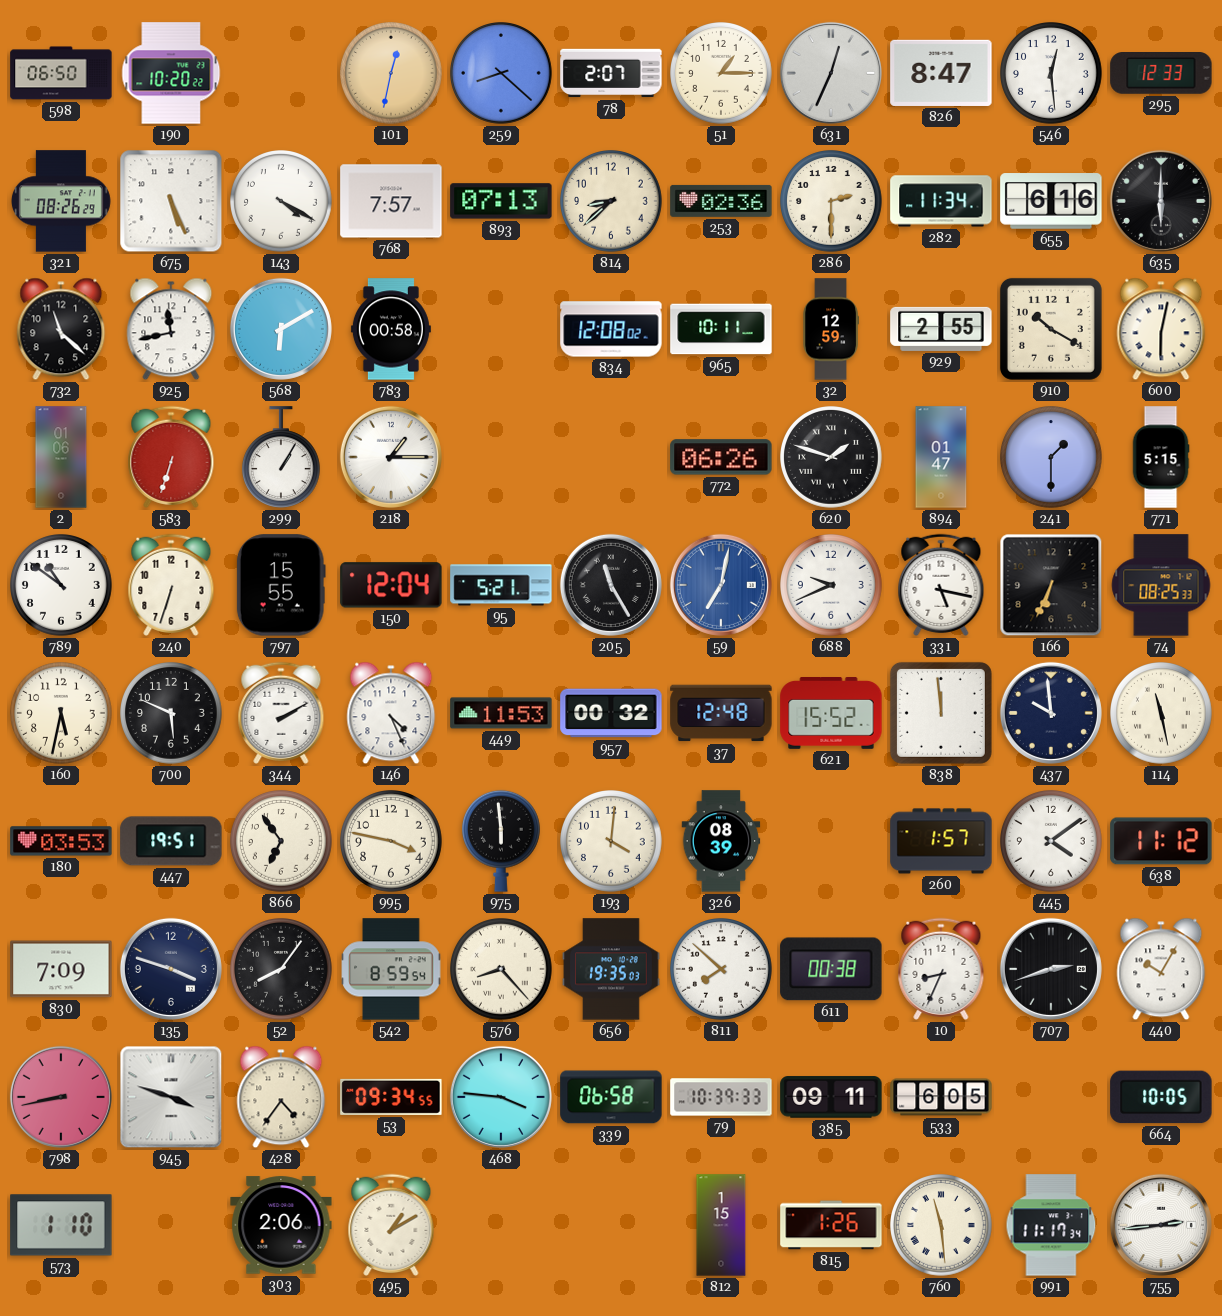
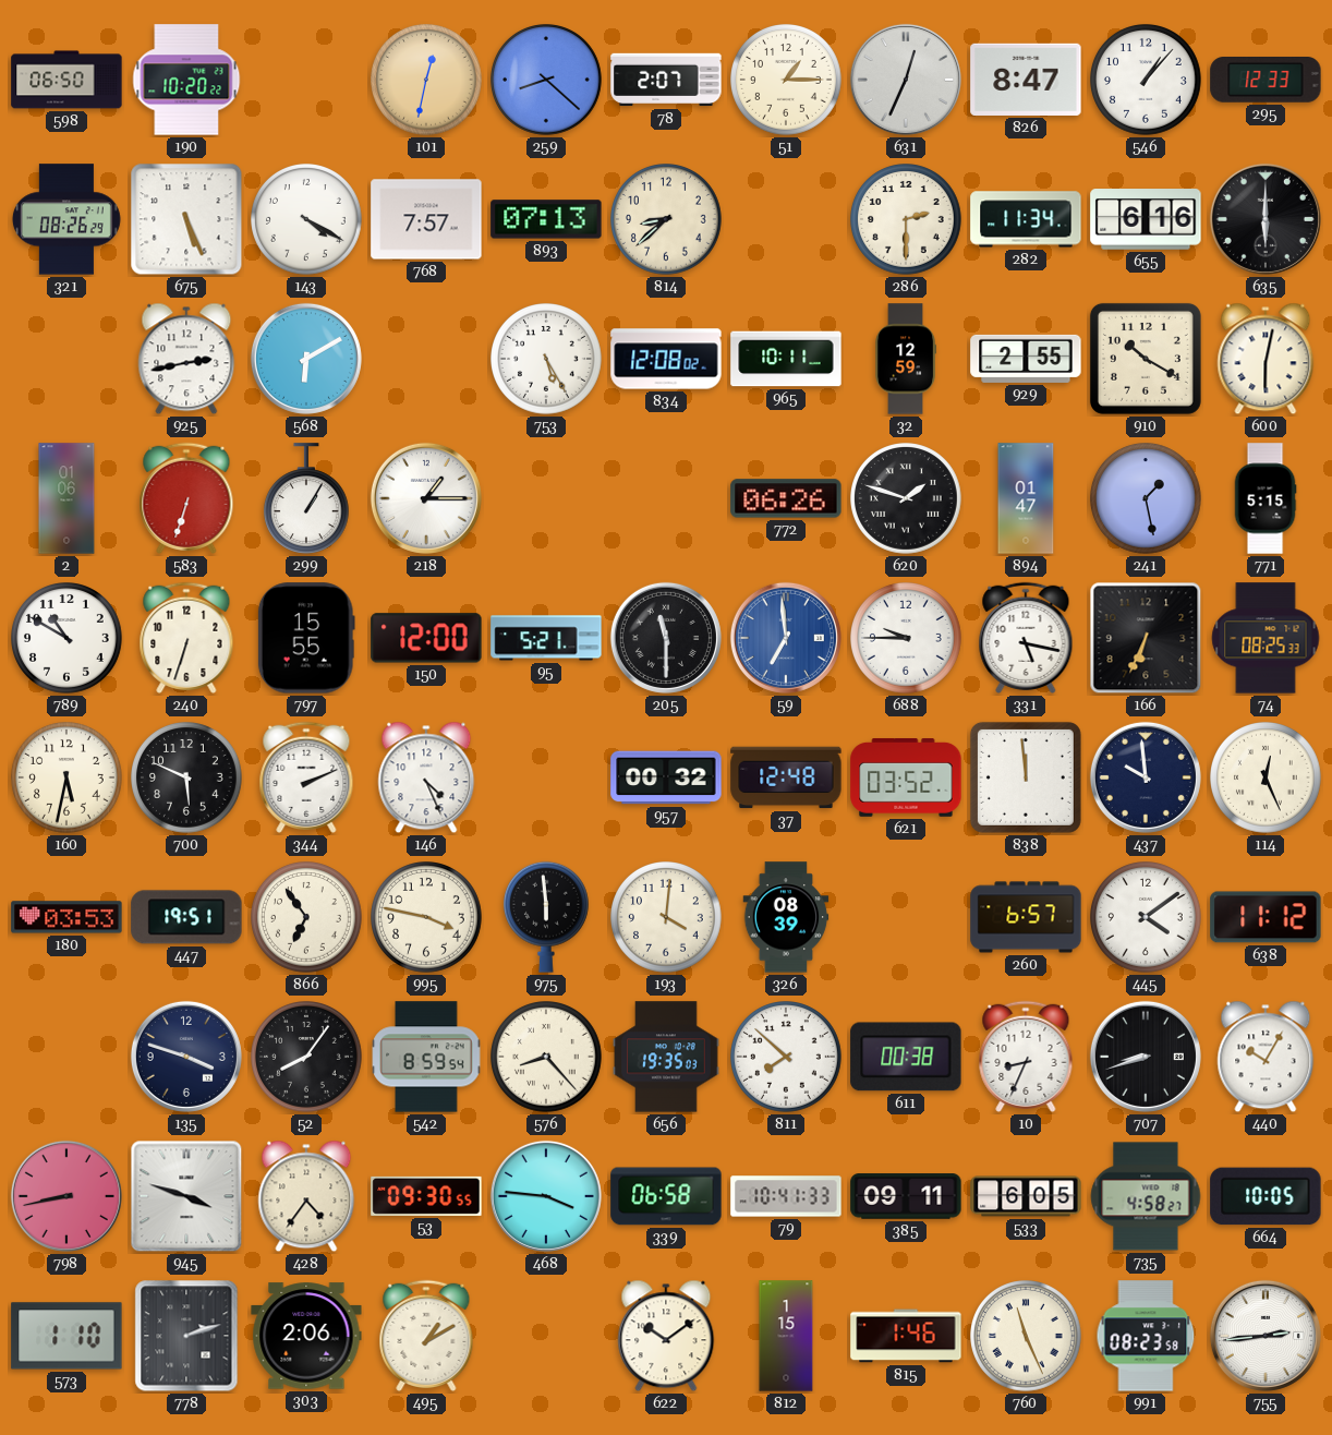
546: 12:29 -> 1:07
253: 02:36 -> none
732: 11:22 -> none
925: 11:43 -> 2:43
783: 00:58 -> none
753: none -> 5:25
241: 1:30 -> 1:28
789: 10:51 -> 10:50
150: 12:04 -> 12:00
205: 11:25 -> 11:30
59: 7:02 -> 6:59
688: 9:41 -> 9:45
344: 2:10 -> 2:11
449: 11:53 -> none
621: 15:52 -> 03:52
114: 11:28 -> 12:26
260: 1:57 -> 6:57
830: 7:09 -> none
707: 2:42 -> 8:42
53: 09:34 -> 09:30
79: 10:39 -> 10:41
735: none -> 4:58
778: none -> 2:12
622: none -> 10:09
815: 1:26 -> 1:46
760: 11:29 -> 11:26
991: 11:17 -> 08:23
